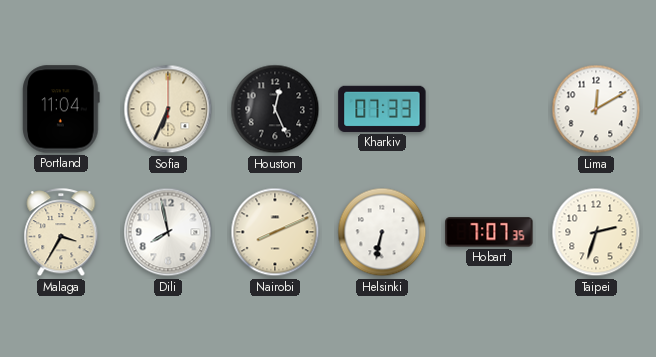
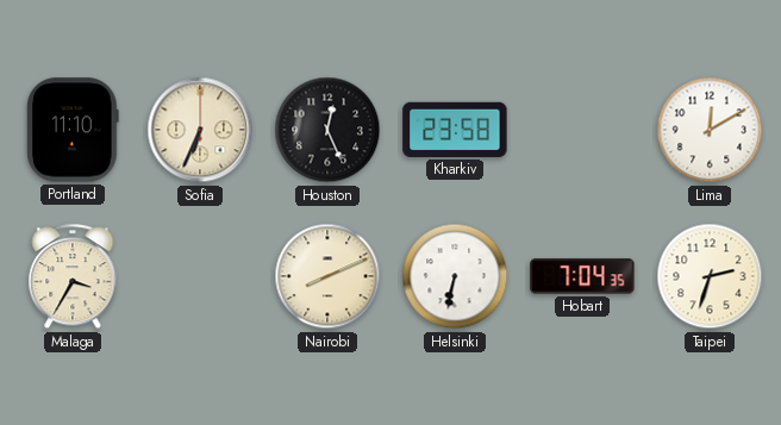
Portland: 11:04 -> 11:10
Kharkiv: 07:33 -> 23:58
Dili: 7:58 -> none
Hobart: 7:07 -> 7:04
